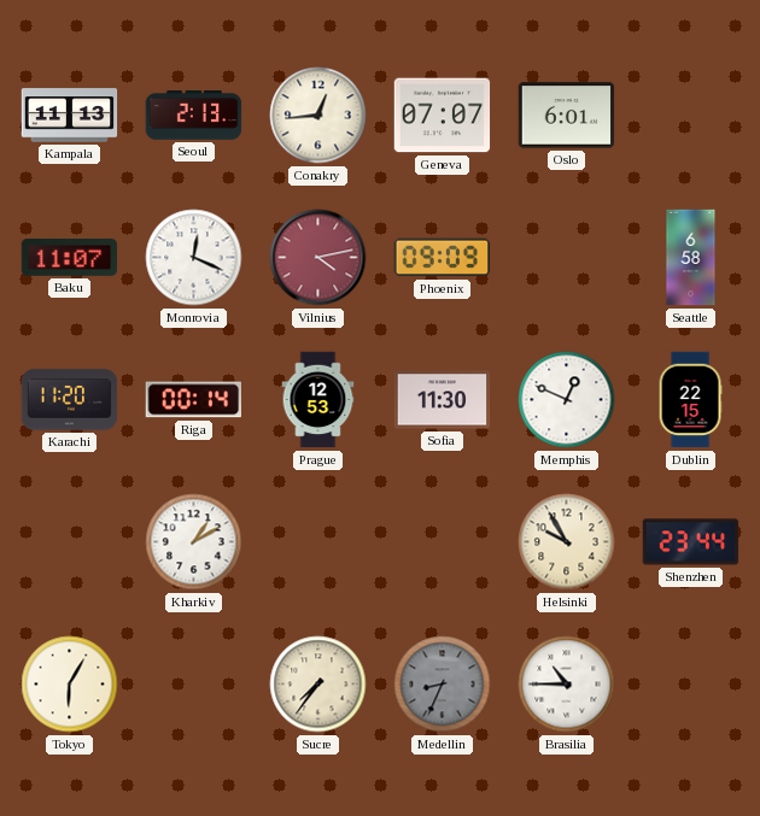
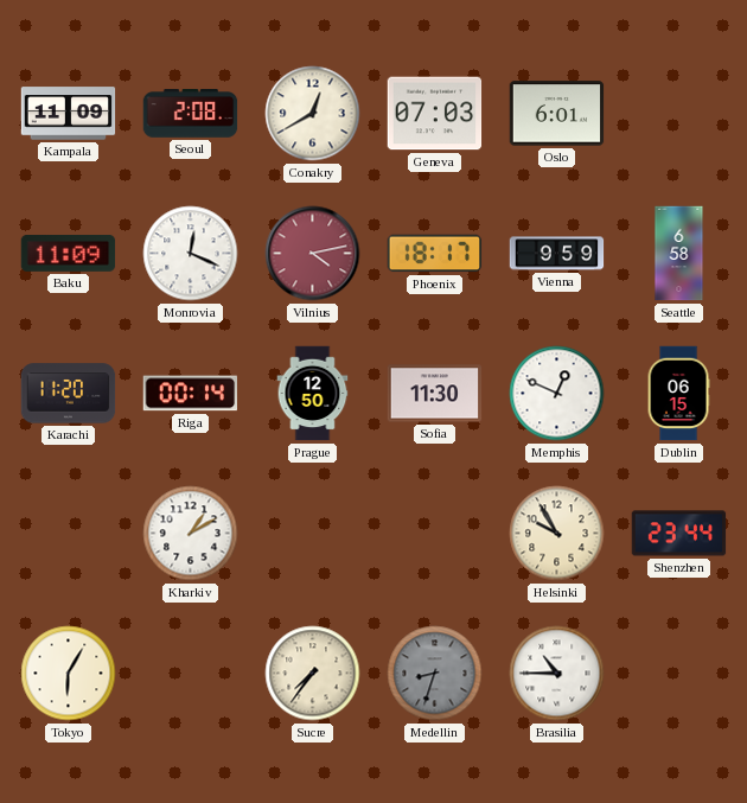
Kampala: 11:13 -> 11:09
Seoul: 2:13 -> 2:08
Conakry: 12:44 -> 12:40
Geneva: 07:07 -> 07:03
Baku: 11:07 -> 11:09
Phoenix: 09:09 -> 18:17
Vienna: none -> 9:59
Prague: 12:53 -> 12:50
Dublin: 22:15 -> 06:15
Medellin: 8:34 -> 8:33
